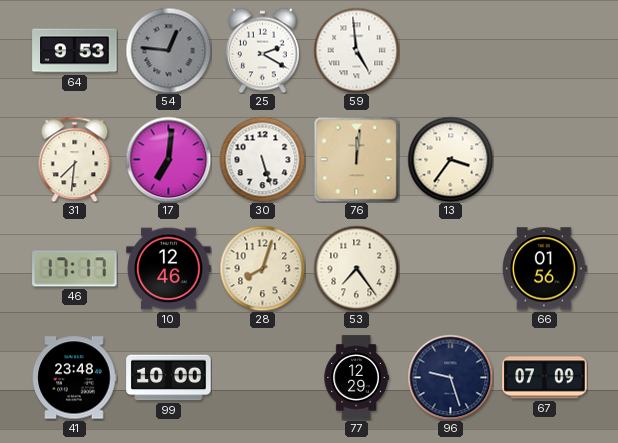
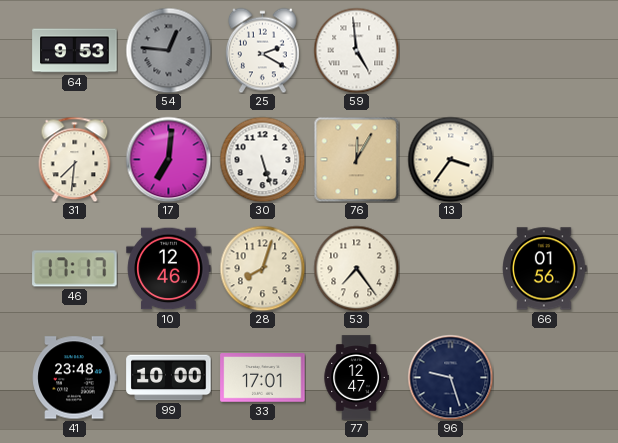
76: 12:01 -> 12:05
33: none -> 17:01
77: 12:29 -> 12:47
67: 07:09 -> none
